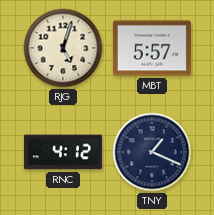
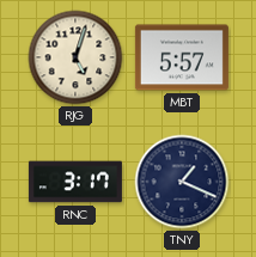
RNC: 4:12 -> 3:17
